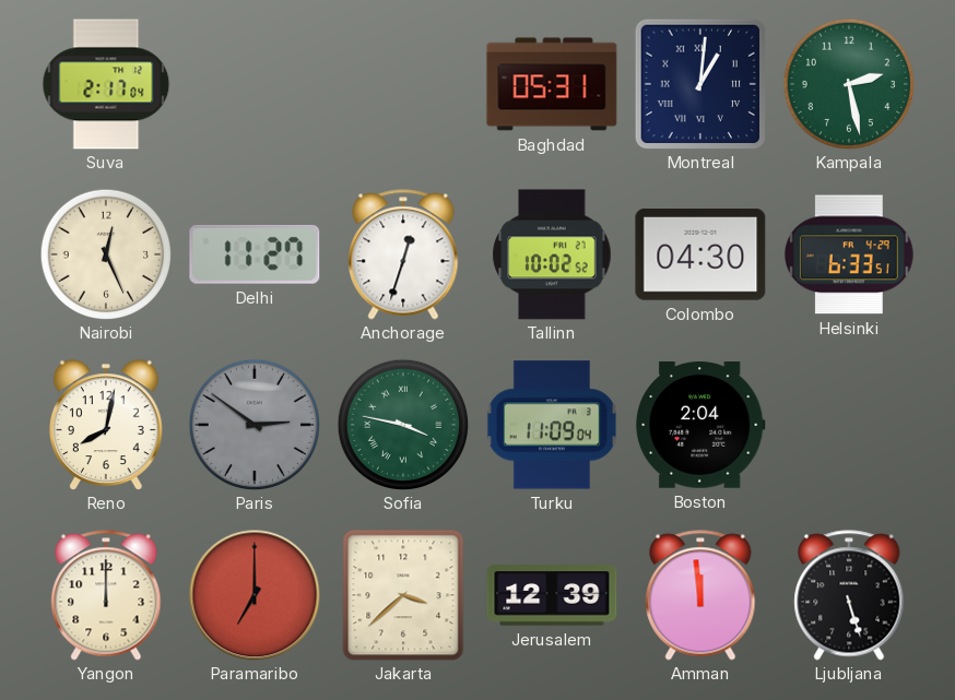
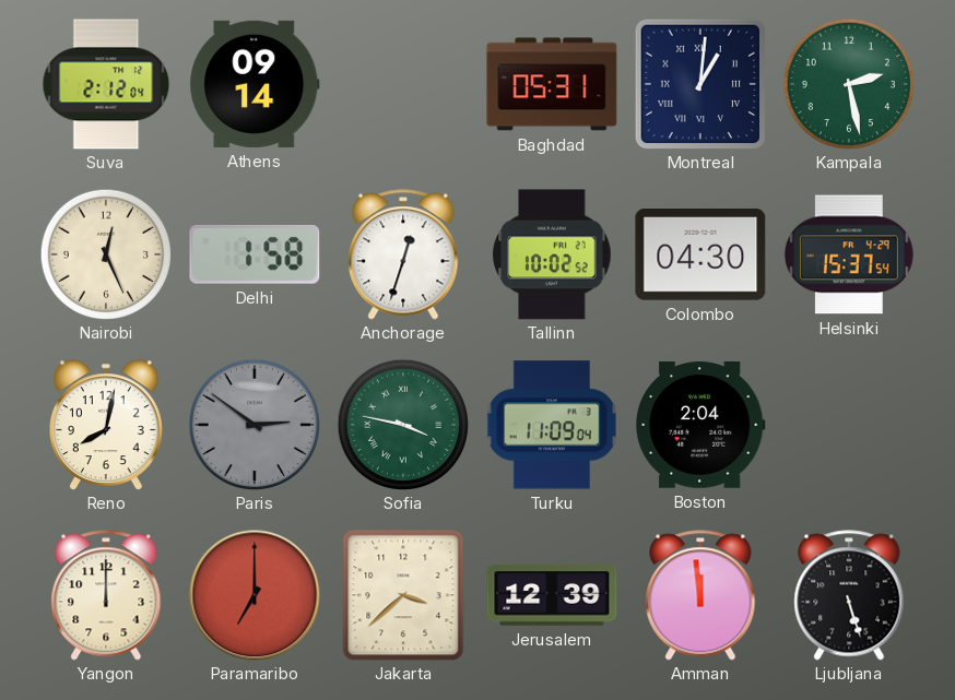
Suva: 2:17 -> 2:12
Athens: none -> 09:14
Delhi: 11:27 -> 1:58
Helsinki: 6:33 -> 15:37
